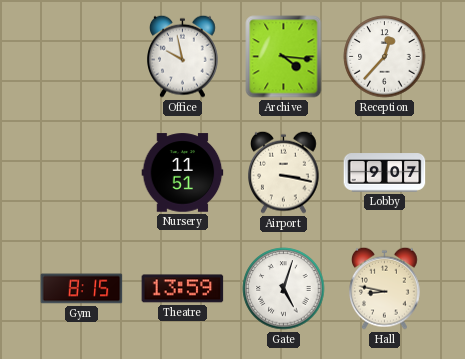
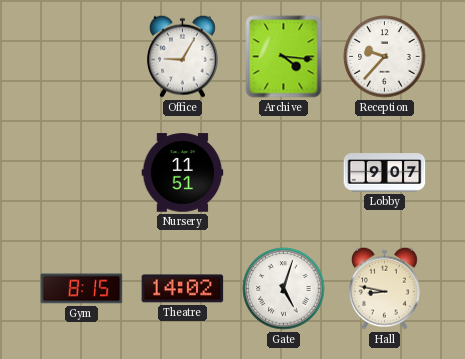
Office: 9:58 -> 9:05
Reception: 12:37 -> 9:37
Airport: 3:17 -> none
Theatre: 13:59 -> 14:02
